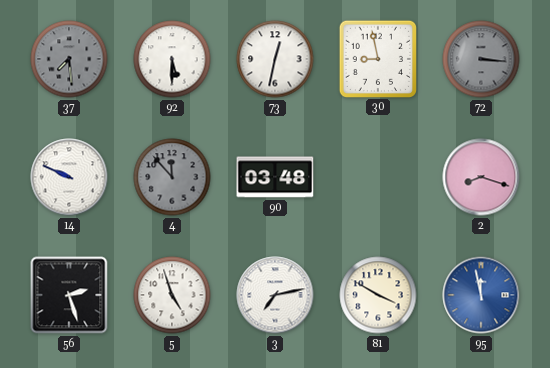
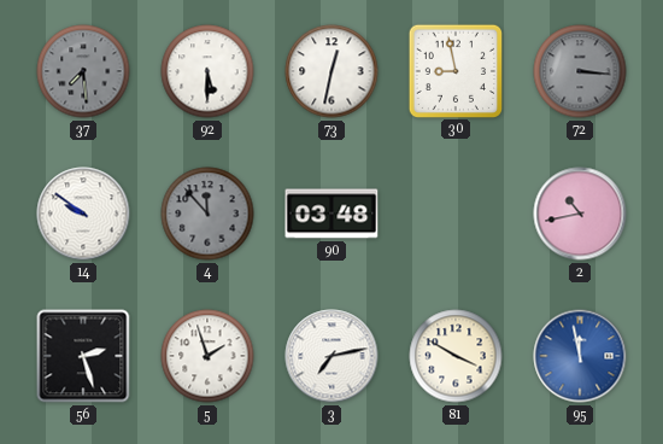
14: 9:49 -> 9:51
2: 8:18 -> 10:43
5: 4:57 -> 1:57
